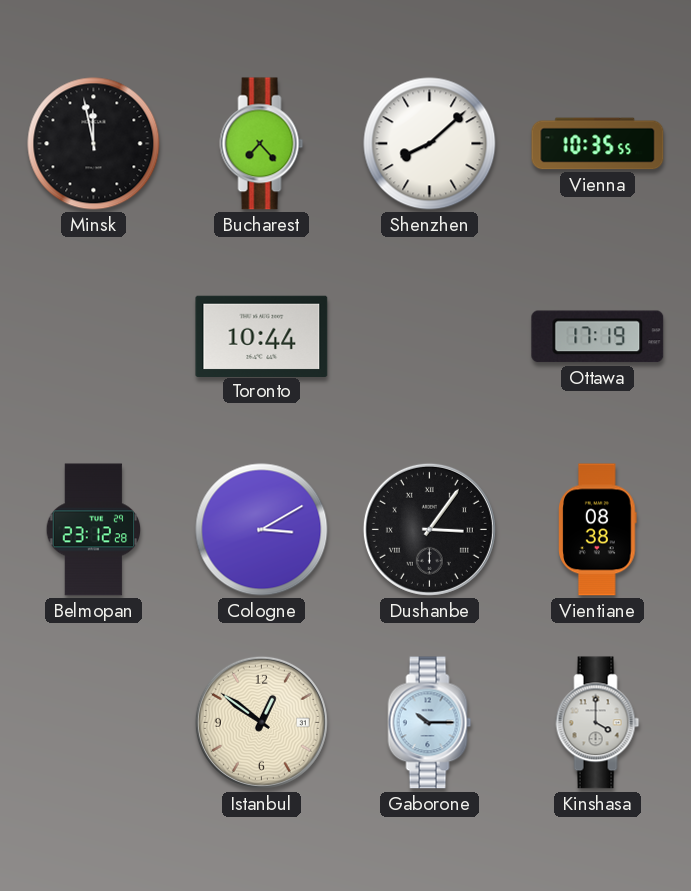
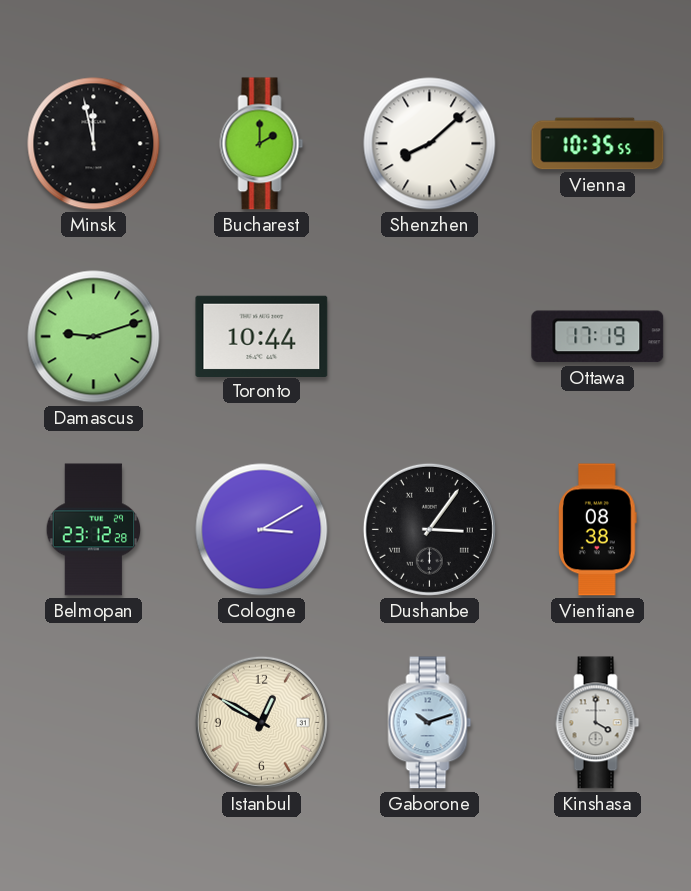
Bucharest: 7:23 -> 2:00
Damascus: none -> 9:12
Istanbul: 12:51 -> 12:50
Gaborone: 10:15 -> 10:12
